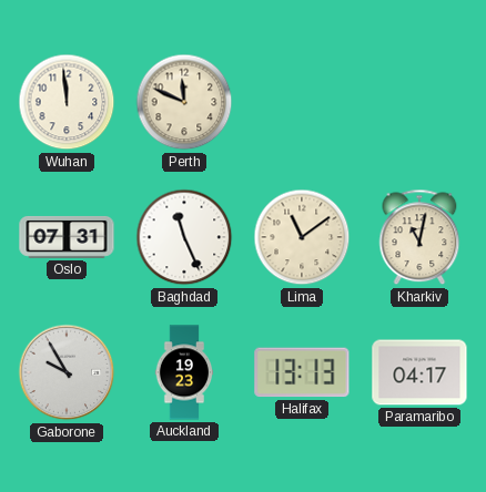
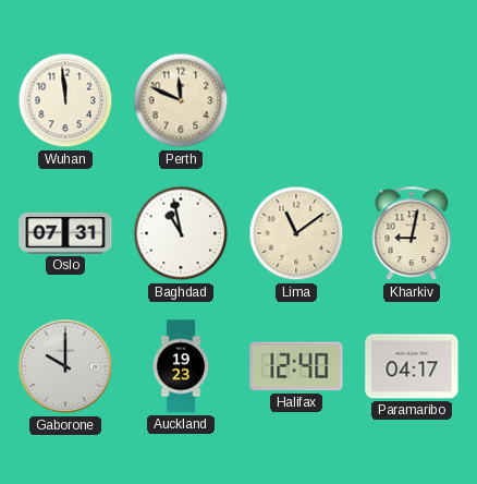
Baghdad: 11:26 -> 10:58
Kharkiv: 11:02 -> 9:02
Gaborone: 9:55 -> 10:00
Halifax: 13:13 -> 12:40
